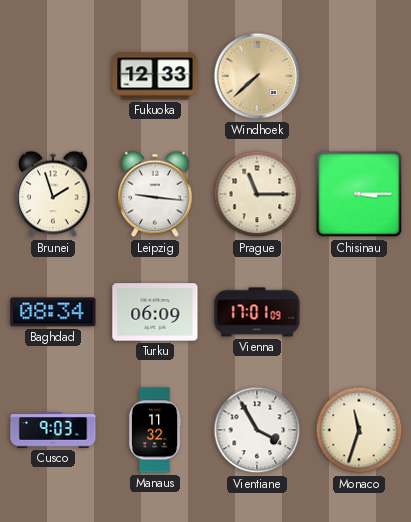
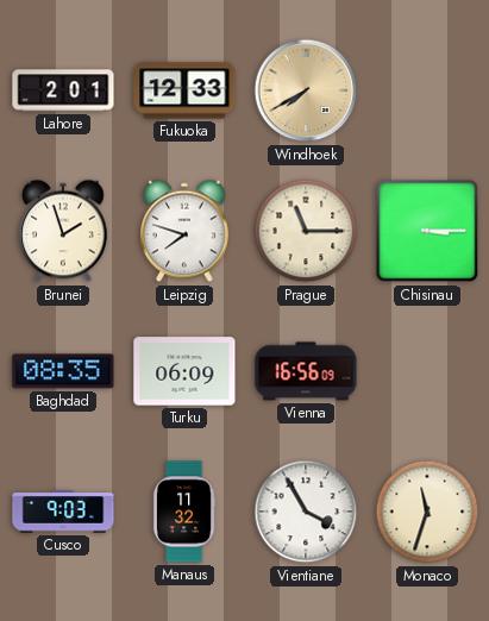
Lahore: none -> 2:01
Windhoek: 7:38 -> 7:40
Leipzig: 9:16 -> 7:48
Baghdad: 08:34 -> 08:35
Vienna: 17:01 -> 16:56
